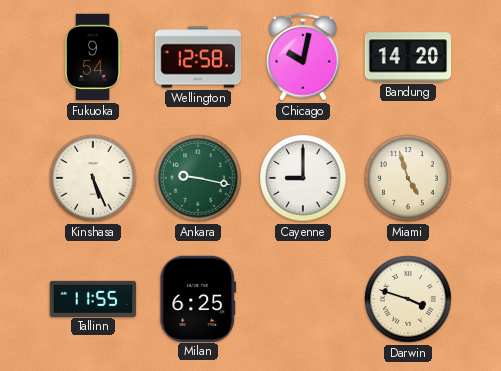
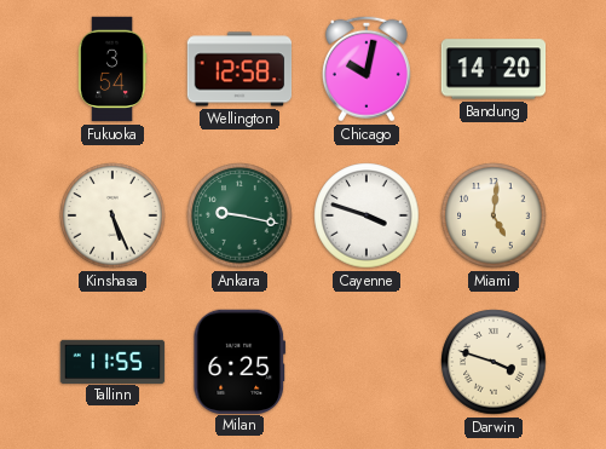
Fukuoka: 9:54 -> 3:54
Cayenne: 9:00 -> 3:48
Miami: 4:57 -> 5:01
